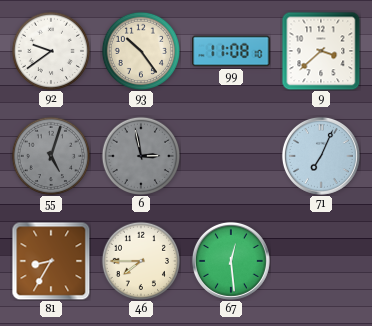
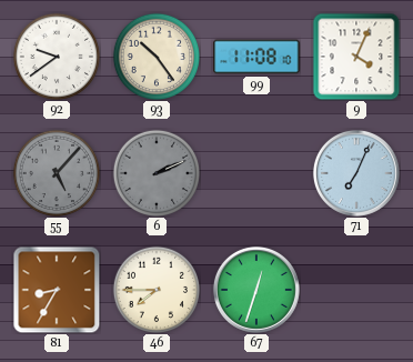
9: 3:38 -> 4:04
55: 5:03 -> 5:07
6: 2:58 -> 2:11
67: 12:29 -> 12:33
